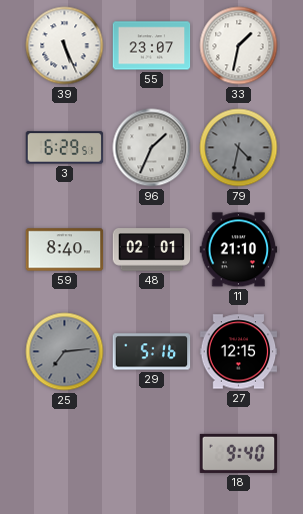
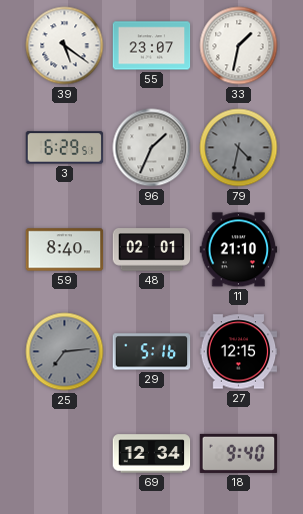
39: 5:26 -> 5:21
69: none -> 12:34
